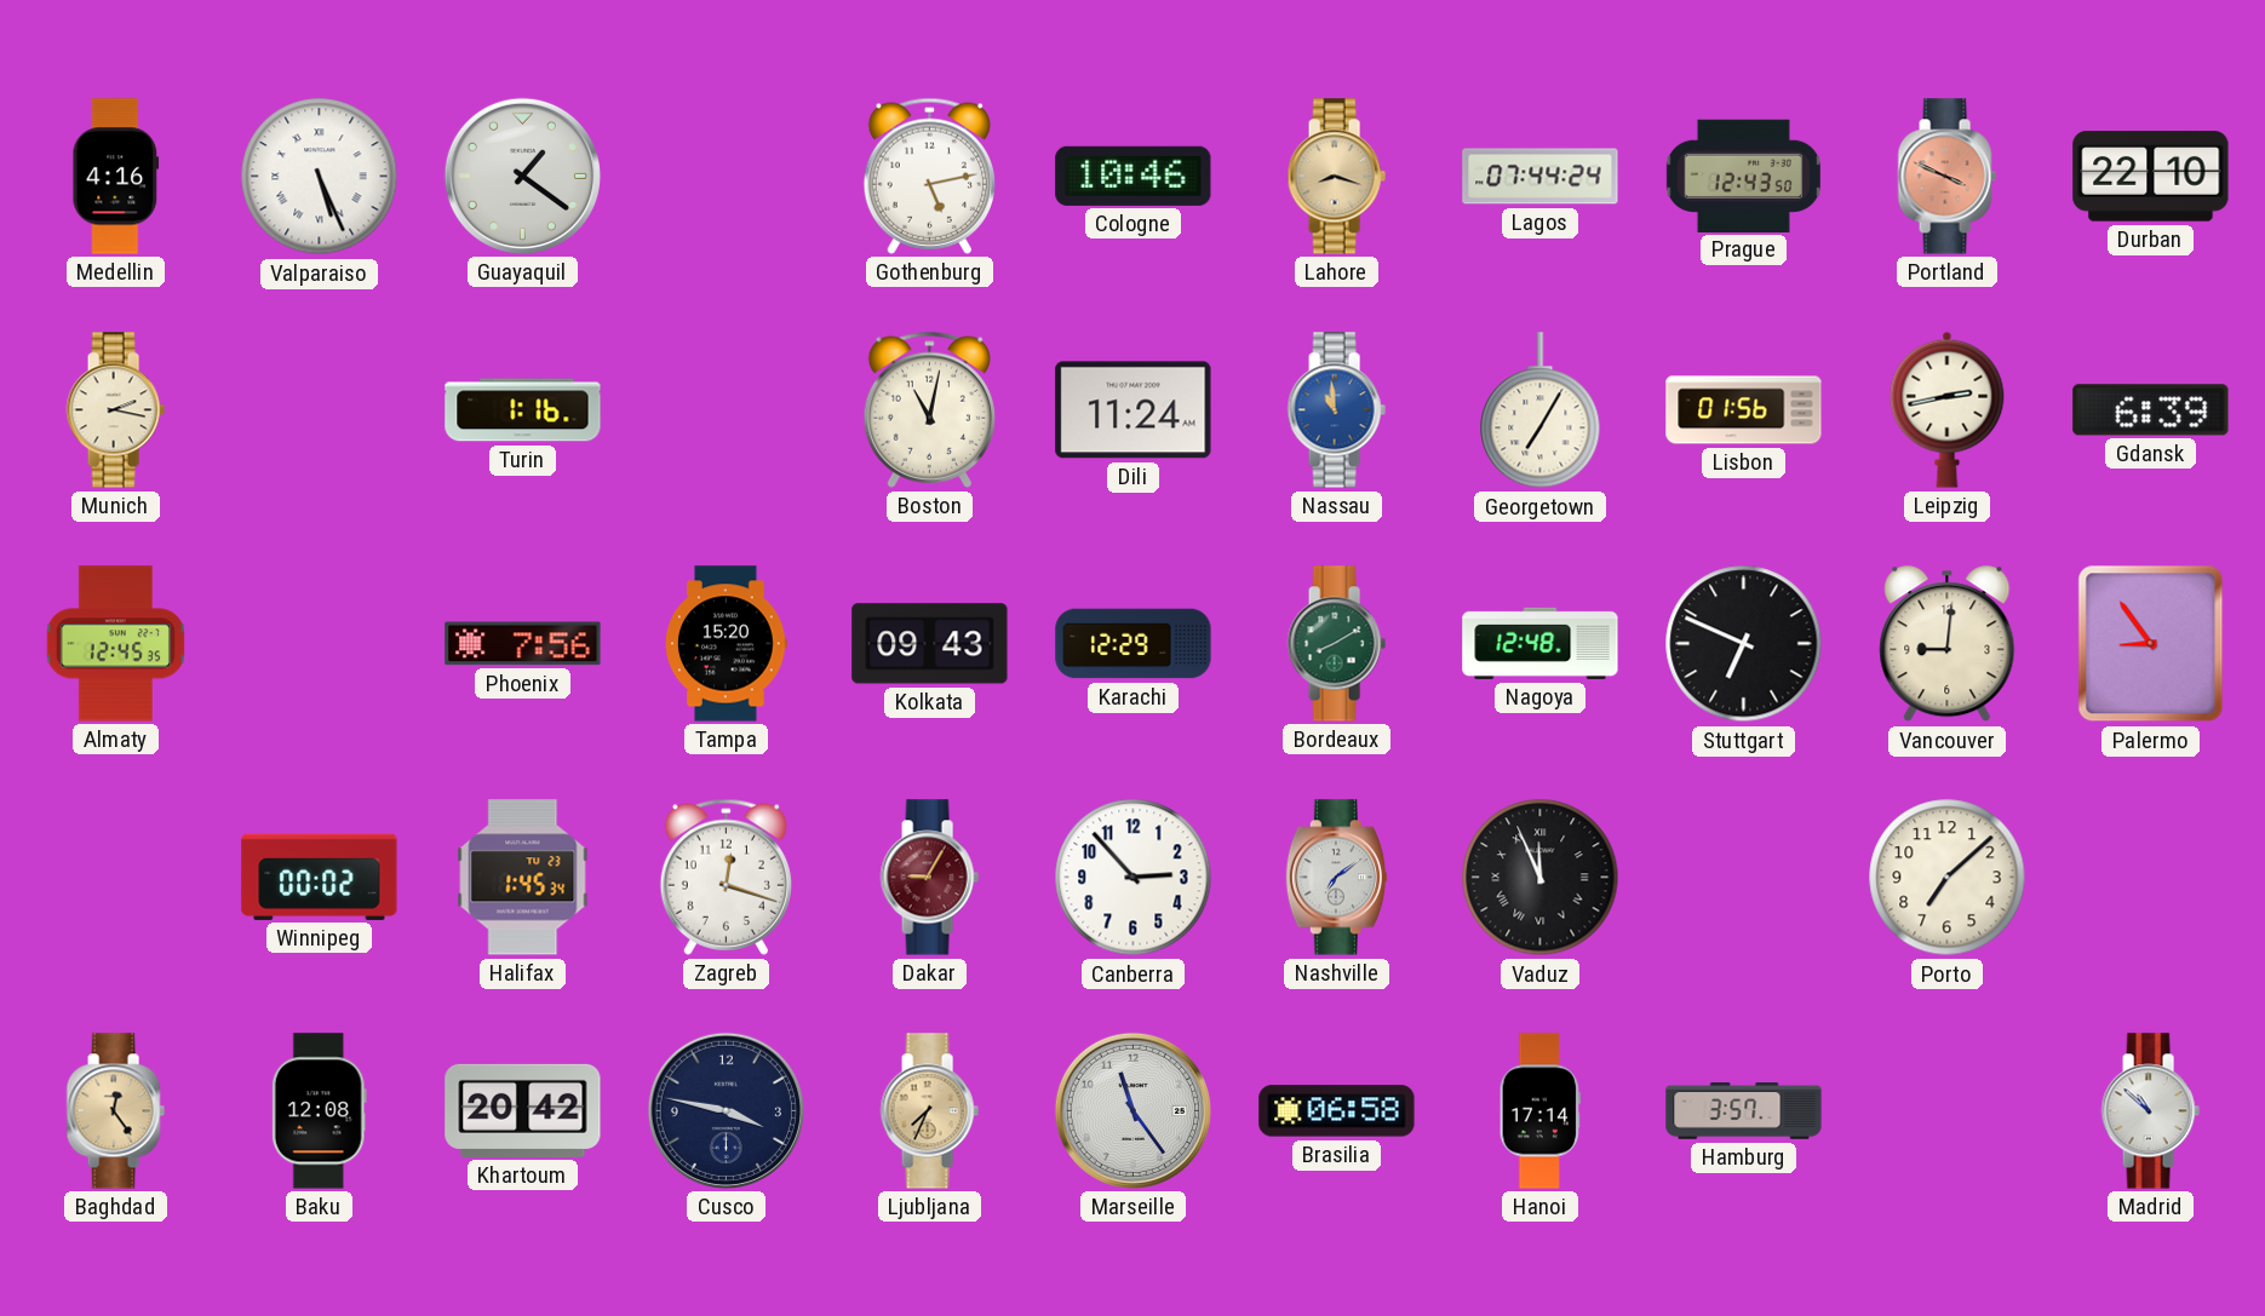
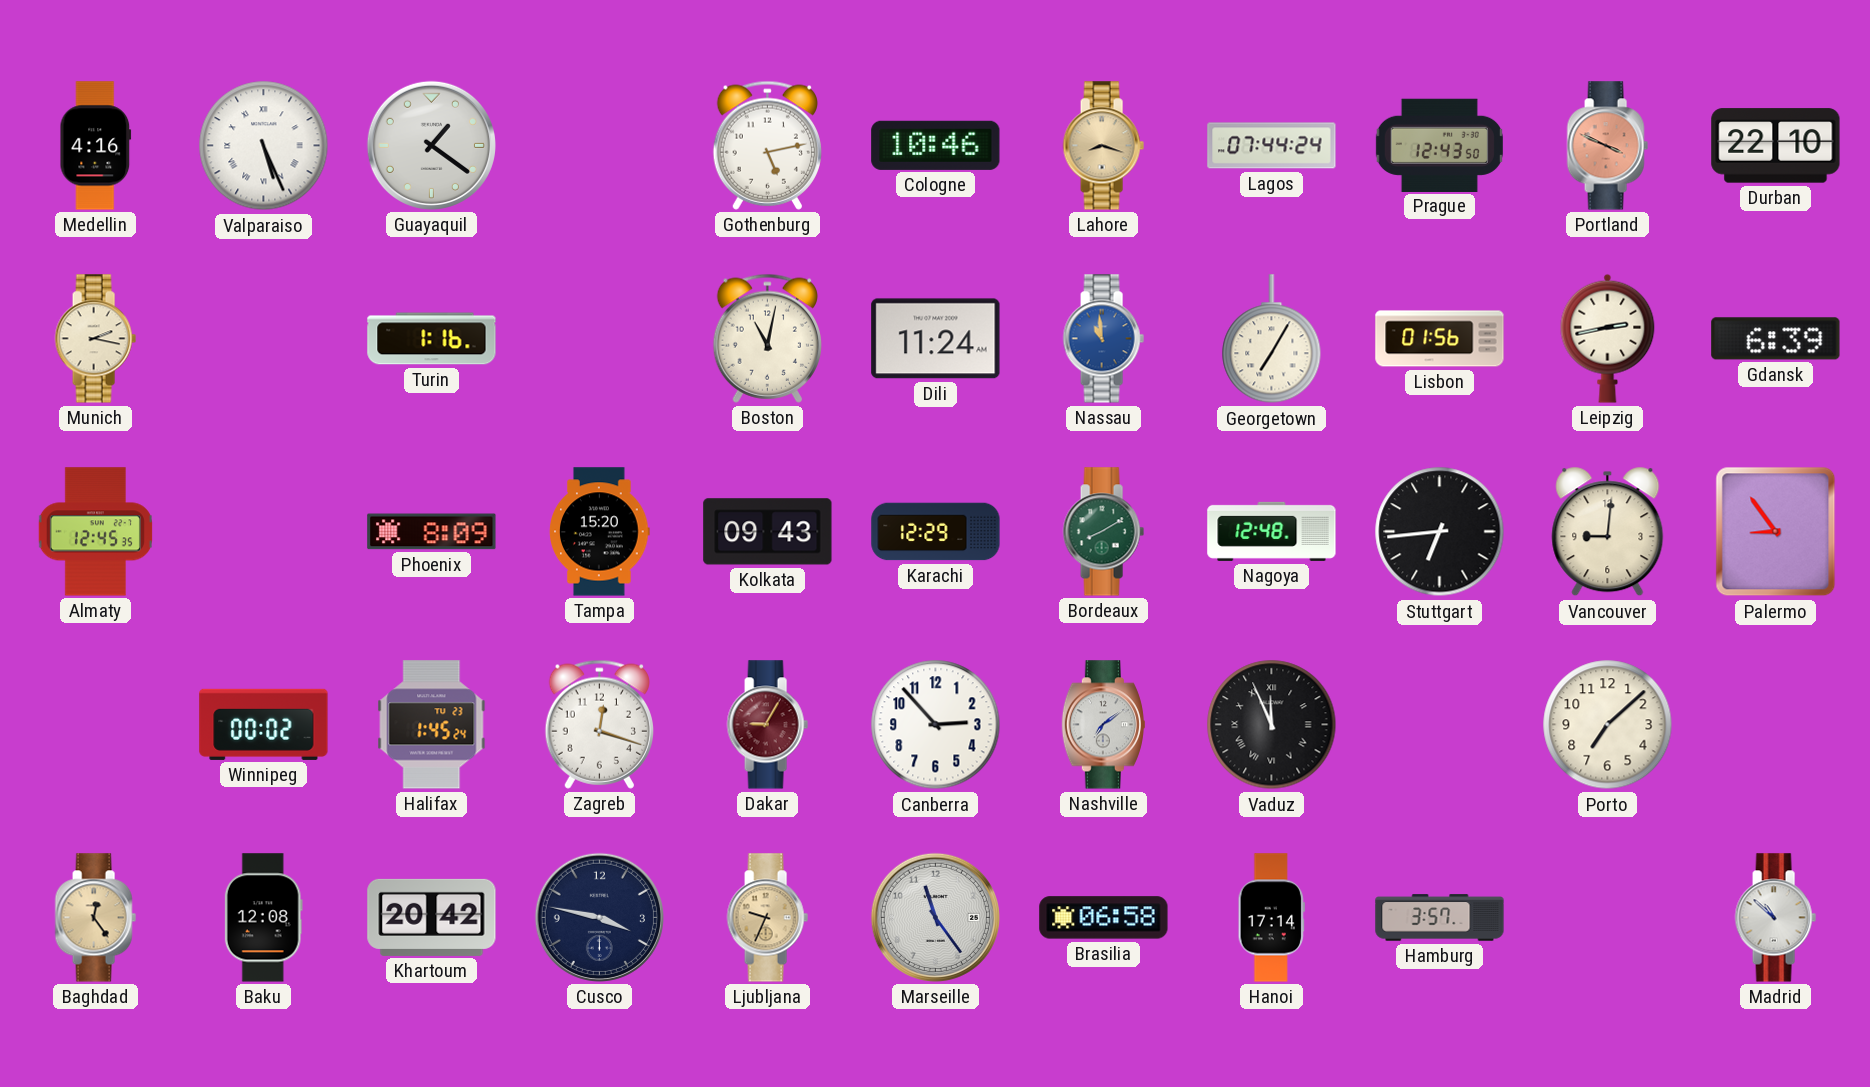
Phoenix: 7:56 -> 8:09
Stuttgart: 6:49 -> 6:44
Halifax: 1:45:34 -> 1:45:24
Ljubljana: 7:34 -> 9:34
